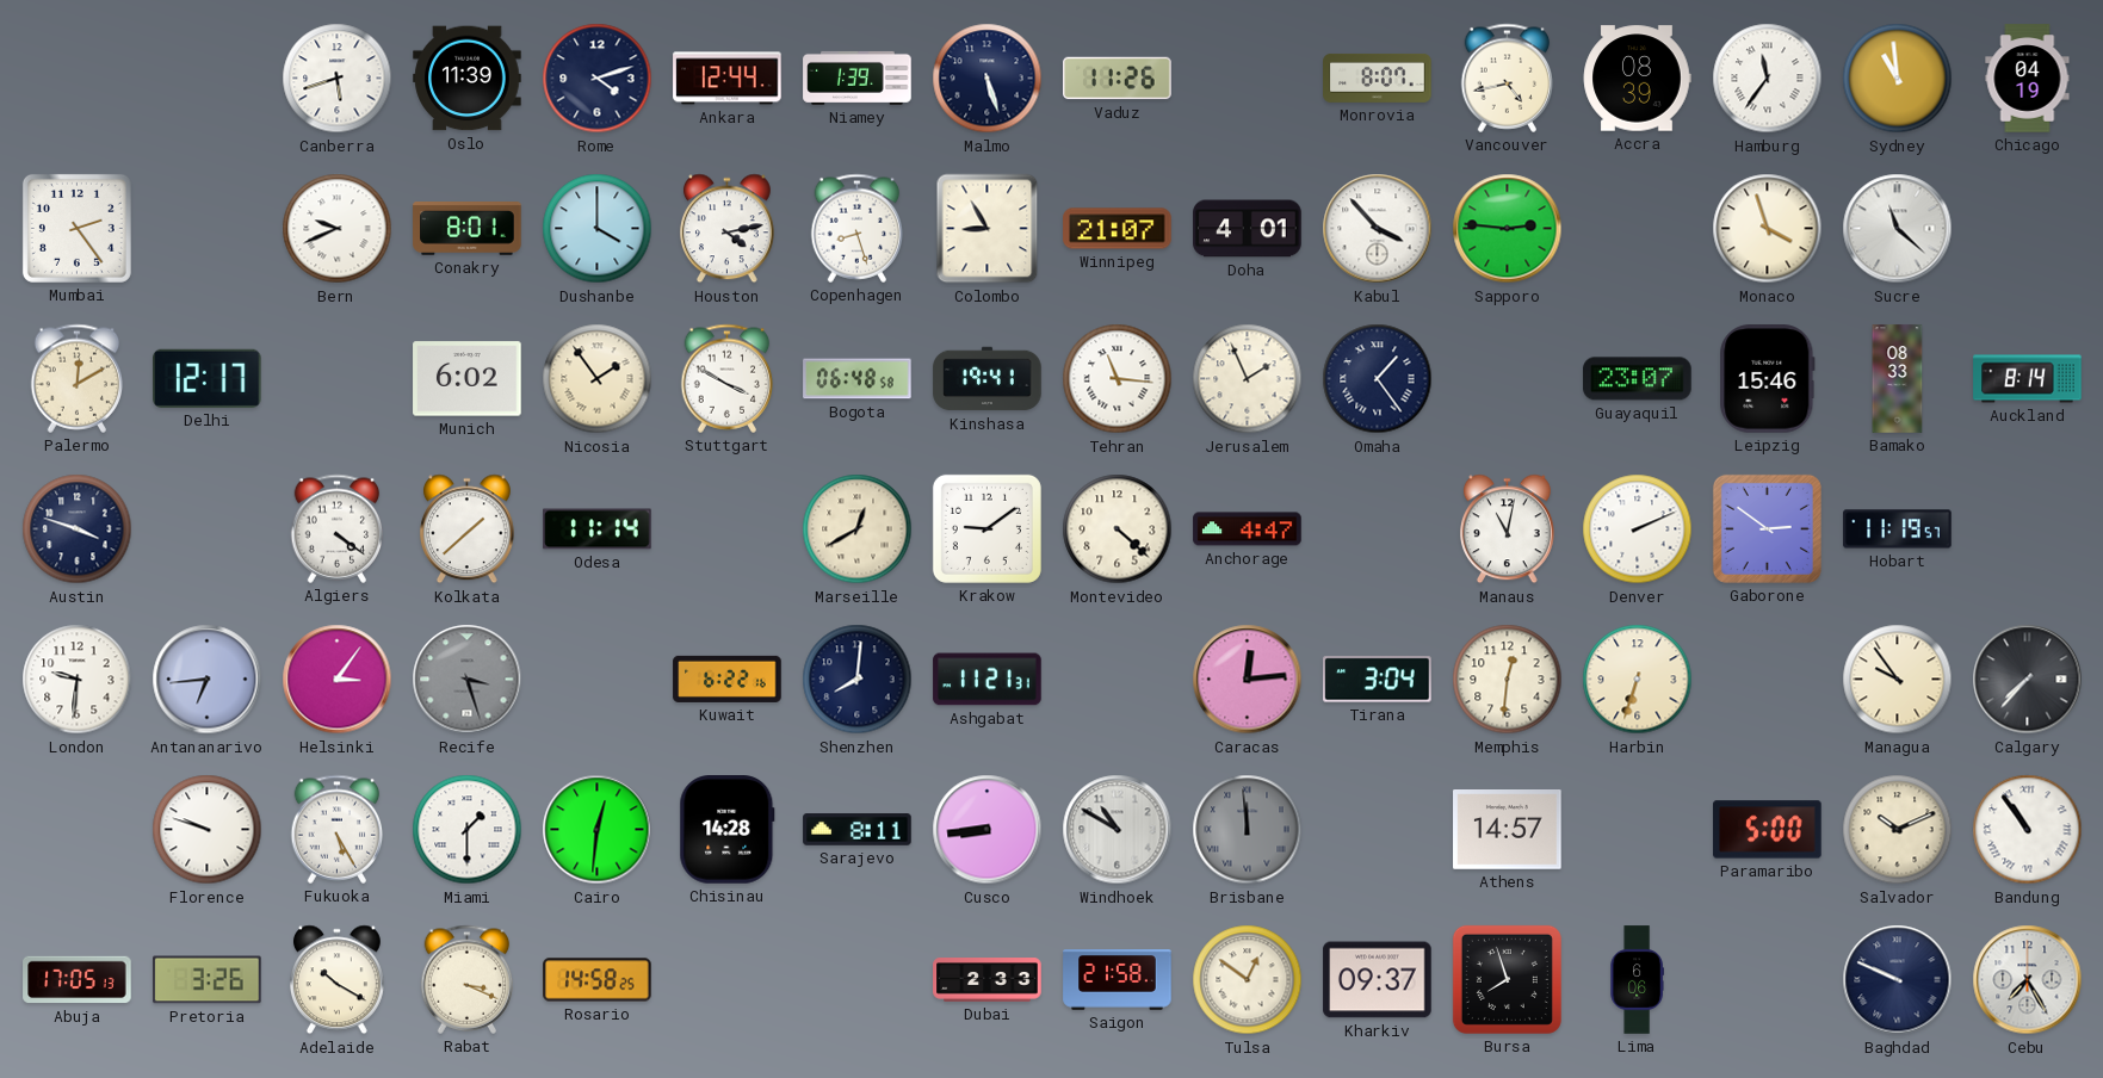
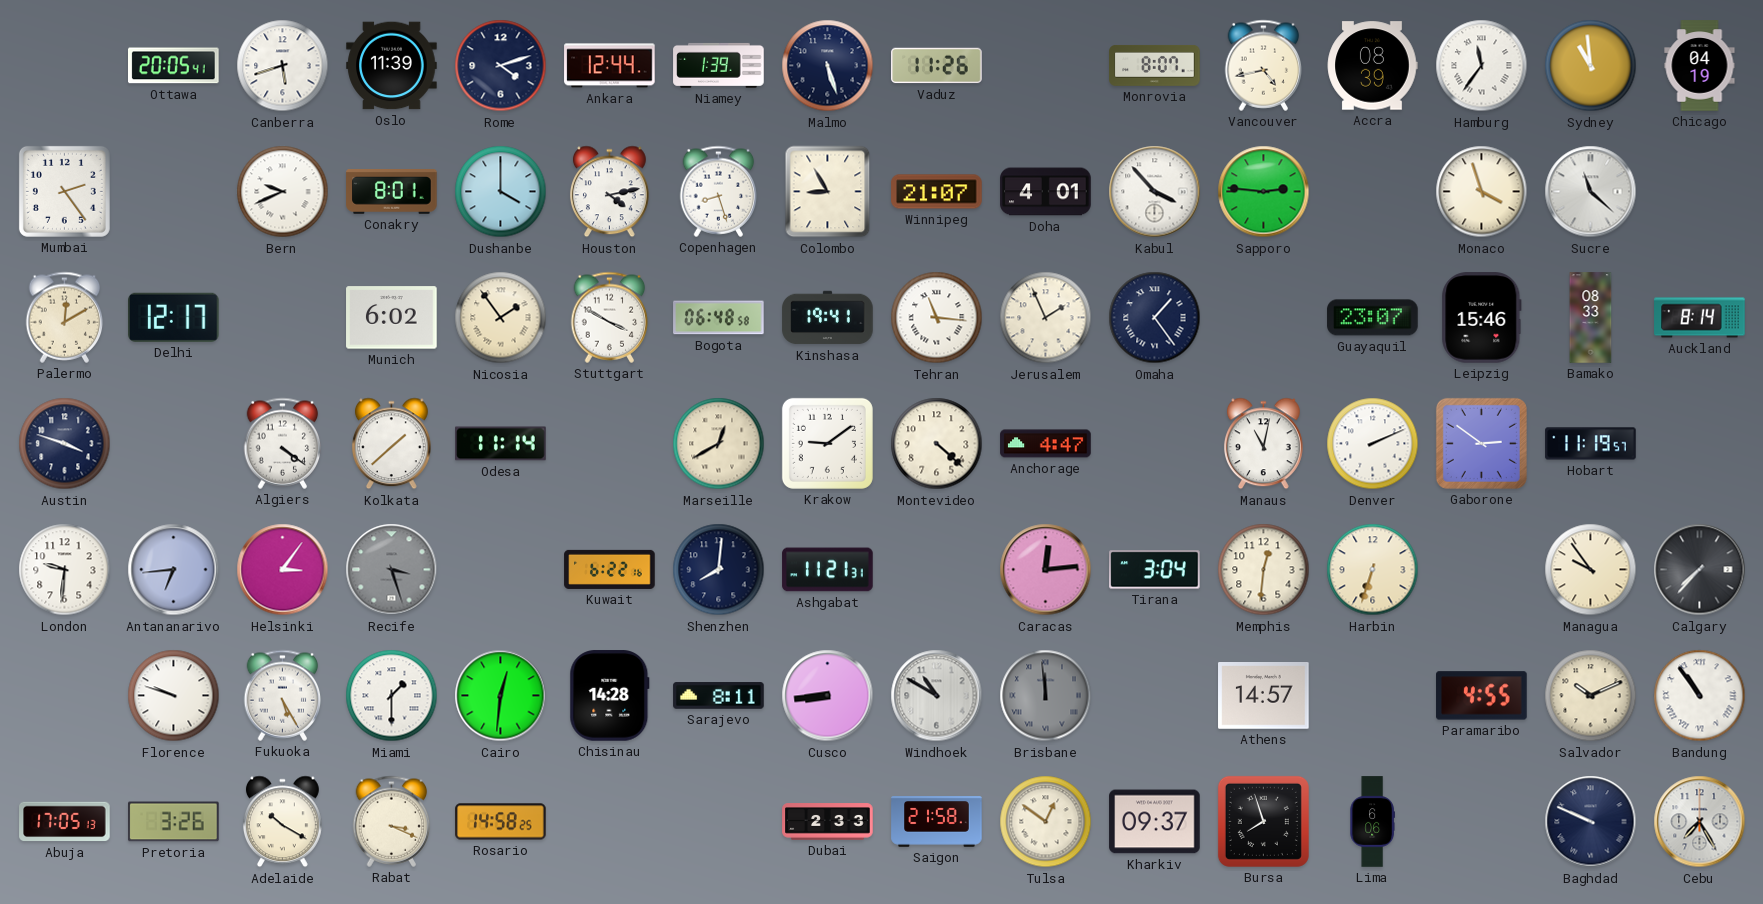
Ottawa: none -> 20:05
Paramaribo: 5:00 -> 4:55
